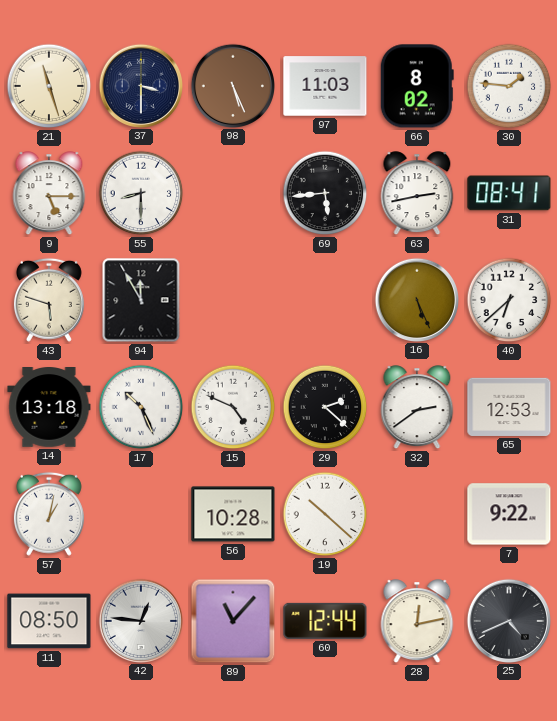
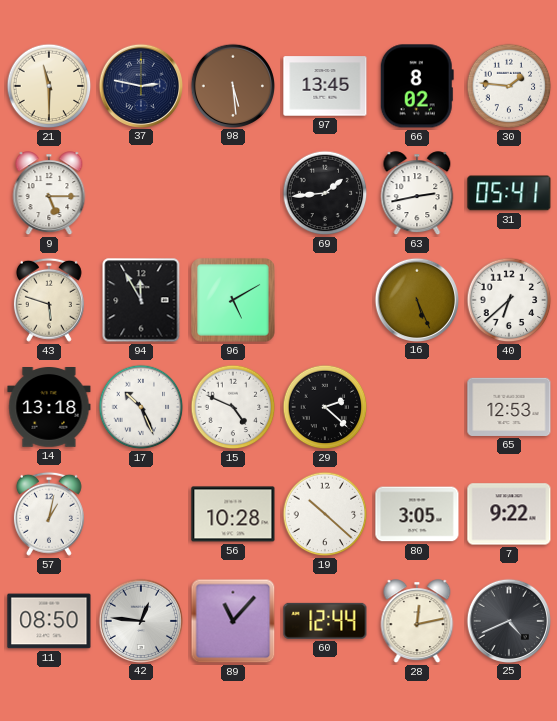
21: 11:27 -> 11:30
37: 3:30 -> 2:47
98: 5:26 -> 5:29
97: 11:03 -> 13:45
55: 8:30 -> none
69: 5:44 -> 1:44
31: 08:41 -> 05:41
96: none -> 5:10
32: 2:39 -> none
80: none -> 3:05
